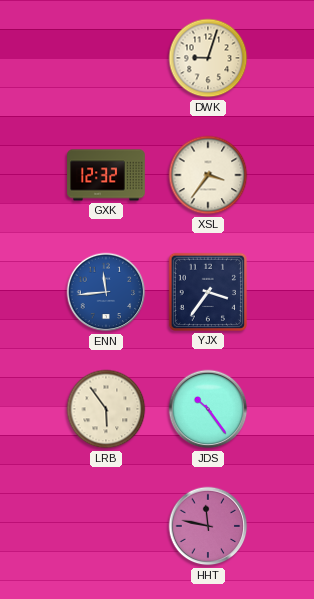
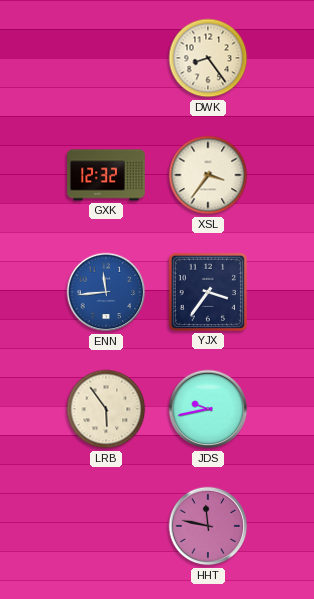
DWK: 9:03 -> 8:24
JDS: 10:24 -> 9:43
